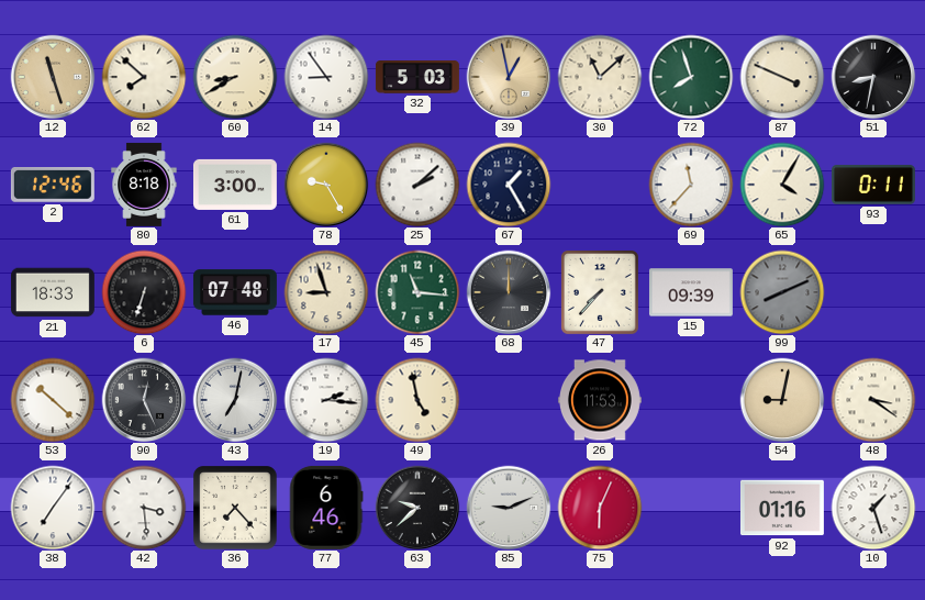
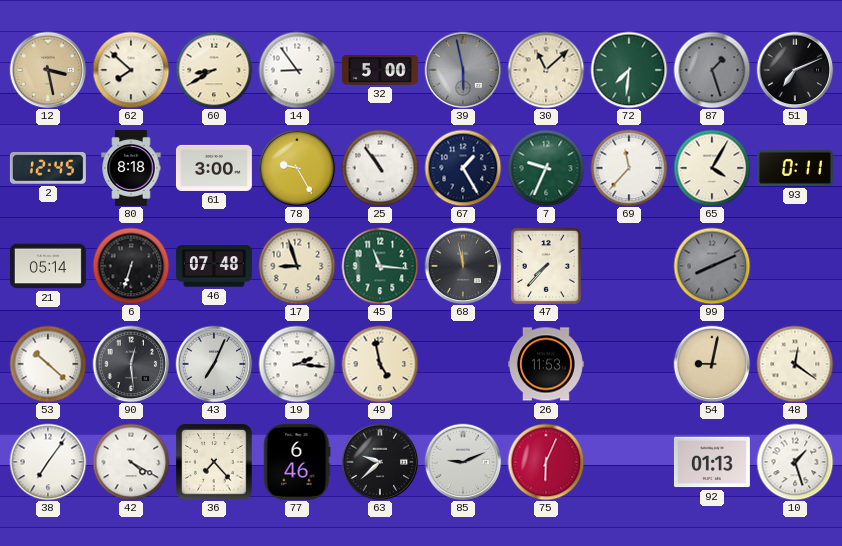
12: 11:27 -> 3:28
32: 5:03 -> 5:00
39: 12:58 -> 5:58
39 dial: champagne -> grey
72: 7:57 -> 7:31
87: 3:49 -> 1:27
87 dial: cream -> grey
51: 8:32 -> 7:11
2: 12:46 -> 12:45
25: 2:08 -> 10:54
7: none -> 9:34
21: 18:33 -> 05:14
68: 12:00 -> 11:58
15: 09:39 -> none
90: 12:26 -> 12:29
43: 7:02 -> 7:04
48: 3:21 -> 12:21
42: 3:29 -> 4:20
92: 01:16 -> 01:13
